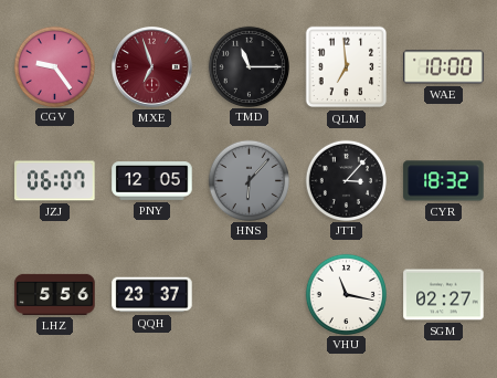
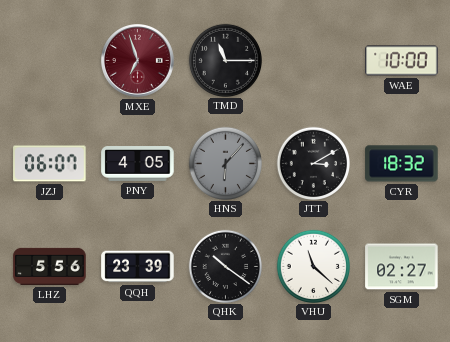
CGV: 9:24 -> none
QLM: 6:59 -> none
PNY: 12:05 -> 4:05
JTT: 3:07 -> 3:10
QQH: 23:37 -> 23:39
QHK: none -> 10:21
VHU: 11:17 -> 11:22
